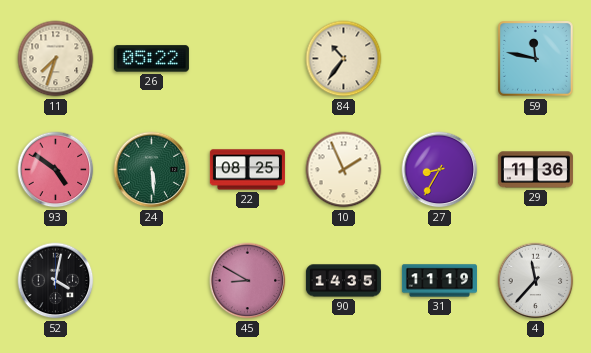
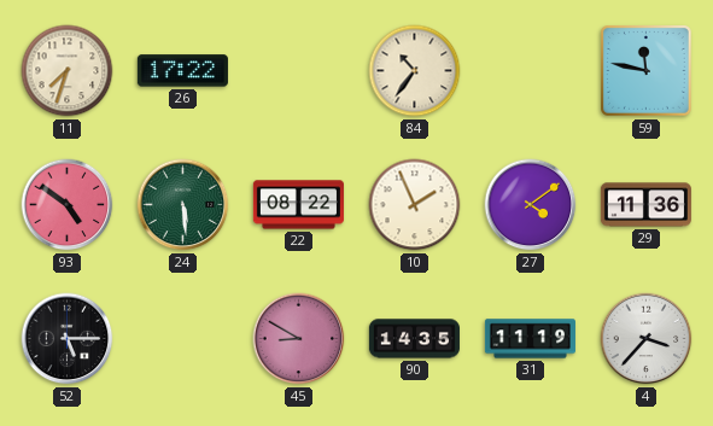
26: 05:22 -> 17:22
22: 08:25 -> 08:22
27: 8:35 -> 4:09
52: 4:02 -> 5:15
4: 11:37 -> 3:37
